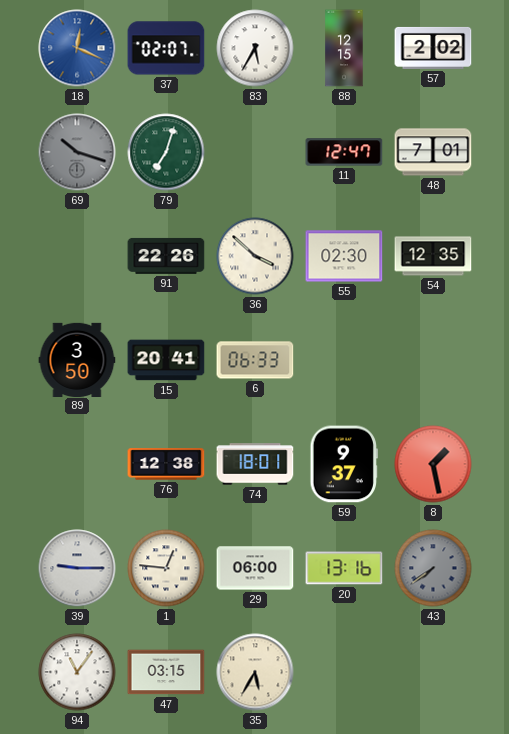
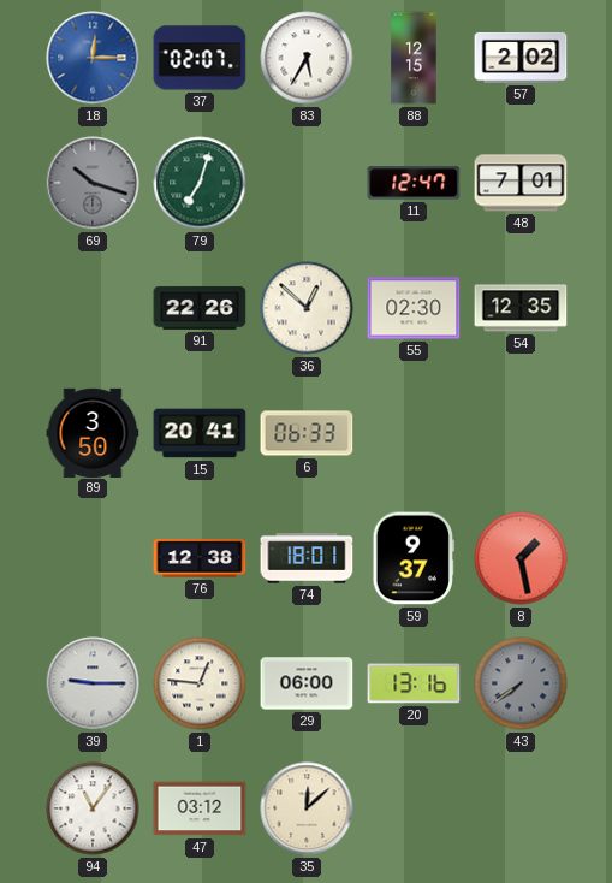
18: 12:19 -> 12:15
36: 3:52 -> 12:52
47: 03:15 -> 03:12
35: 5:35 -> 12:08
